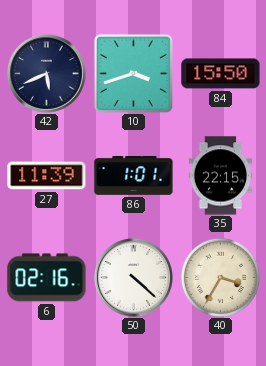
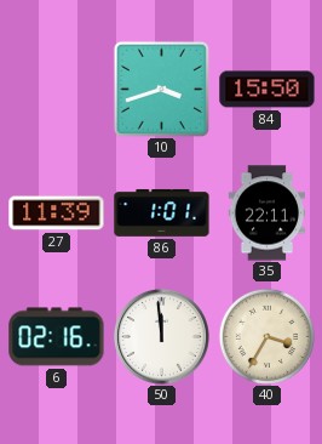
42: 5:41 -> none
35: 22:15 -> 22:11
50: 4:22 -> 11:59
